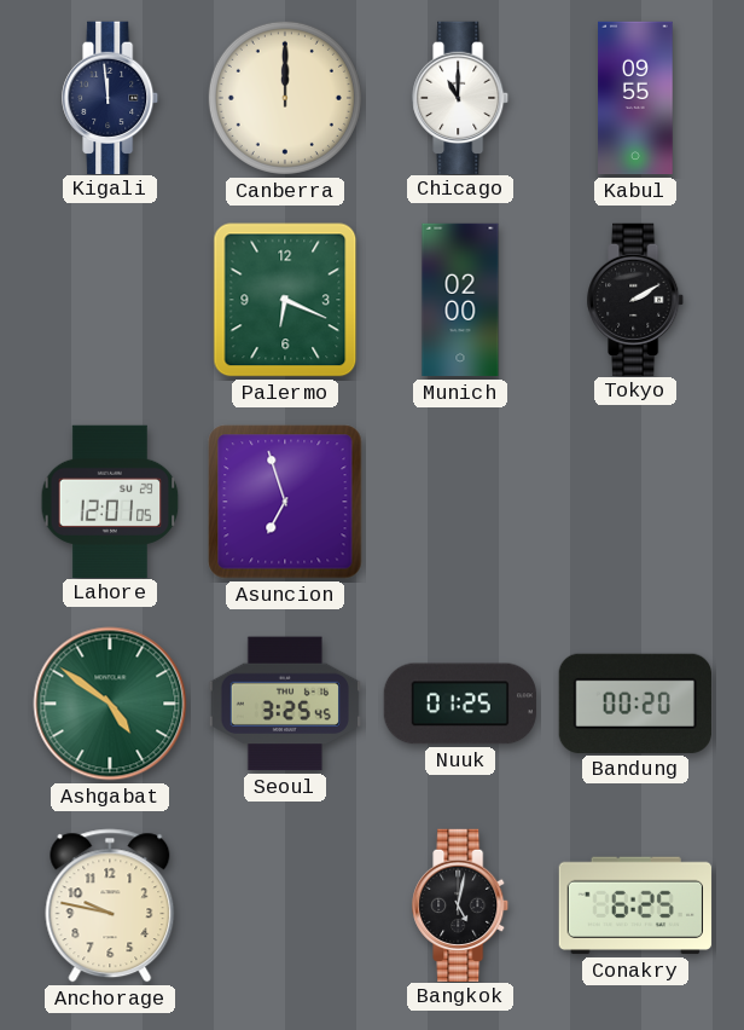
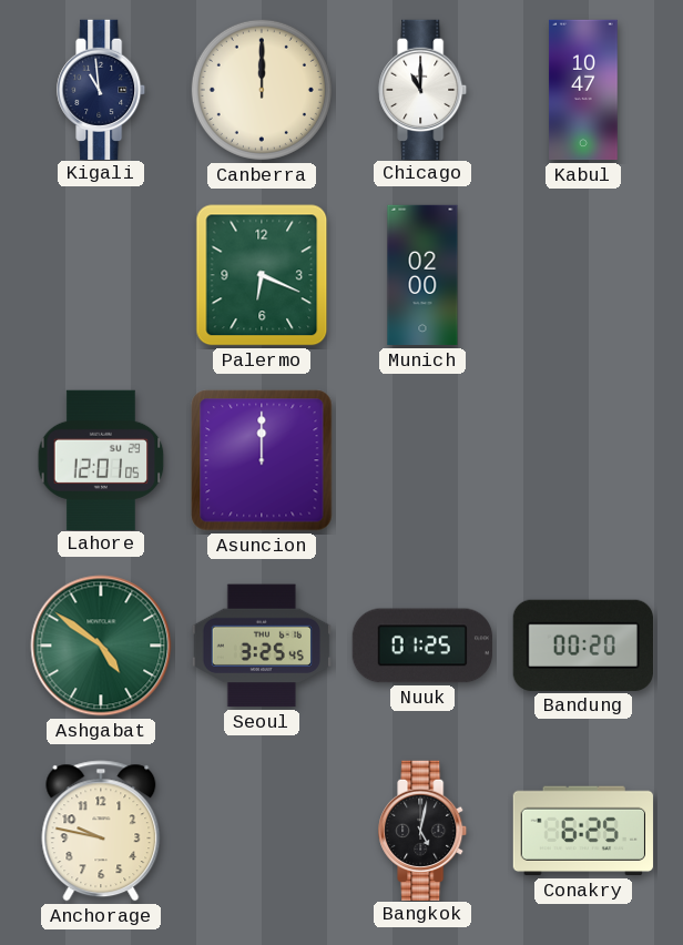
Kigali: 11:59 -> 10:59
Kabul: 09:55 -> 10:47
Tokyo: 2:10 -> none
Asuncion: 6:57 -> 12:00
